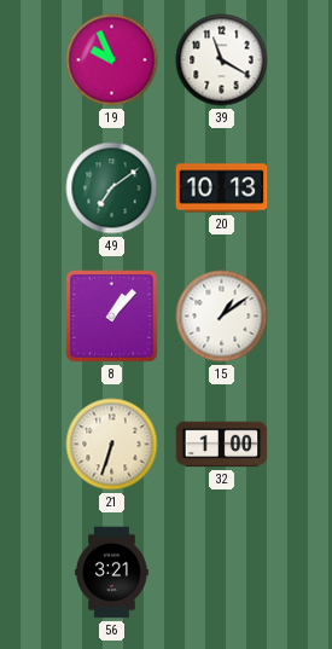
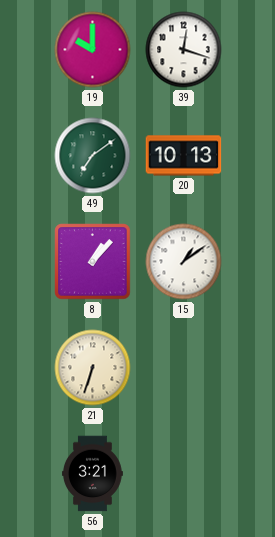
19: 9:56 -> 10:00
39: 11:20 -> 12:18
32: 1:00 -> none
